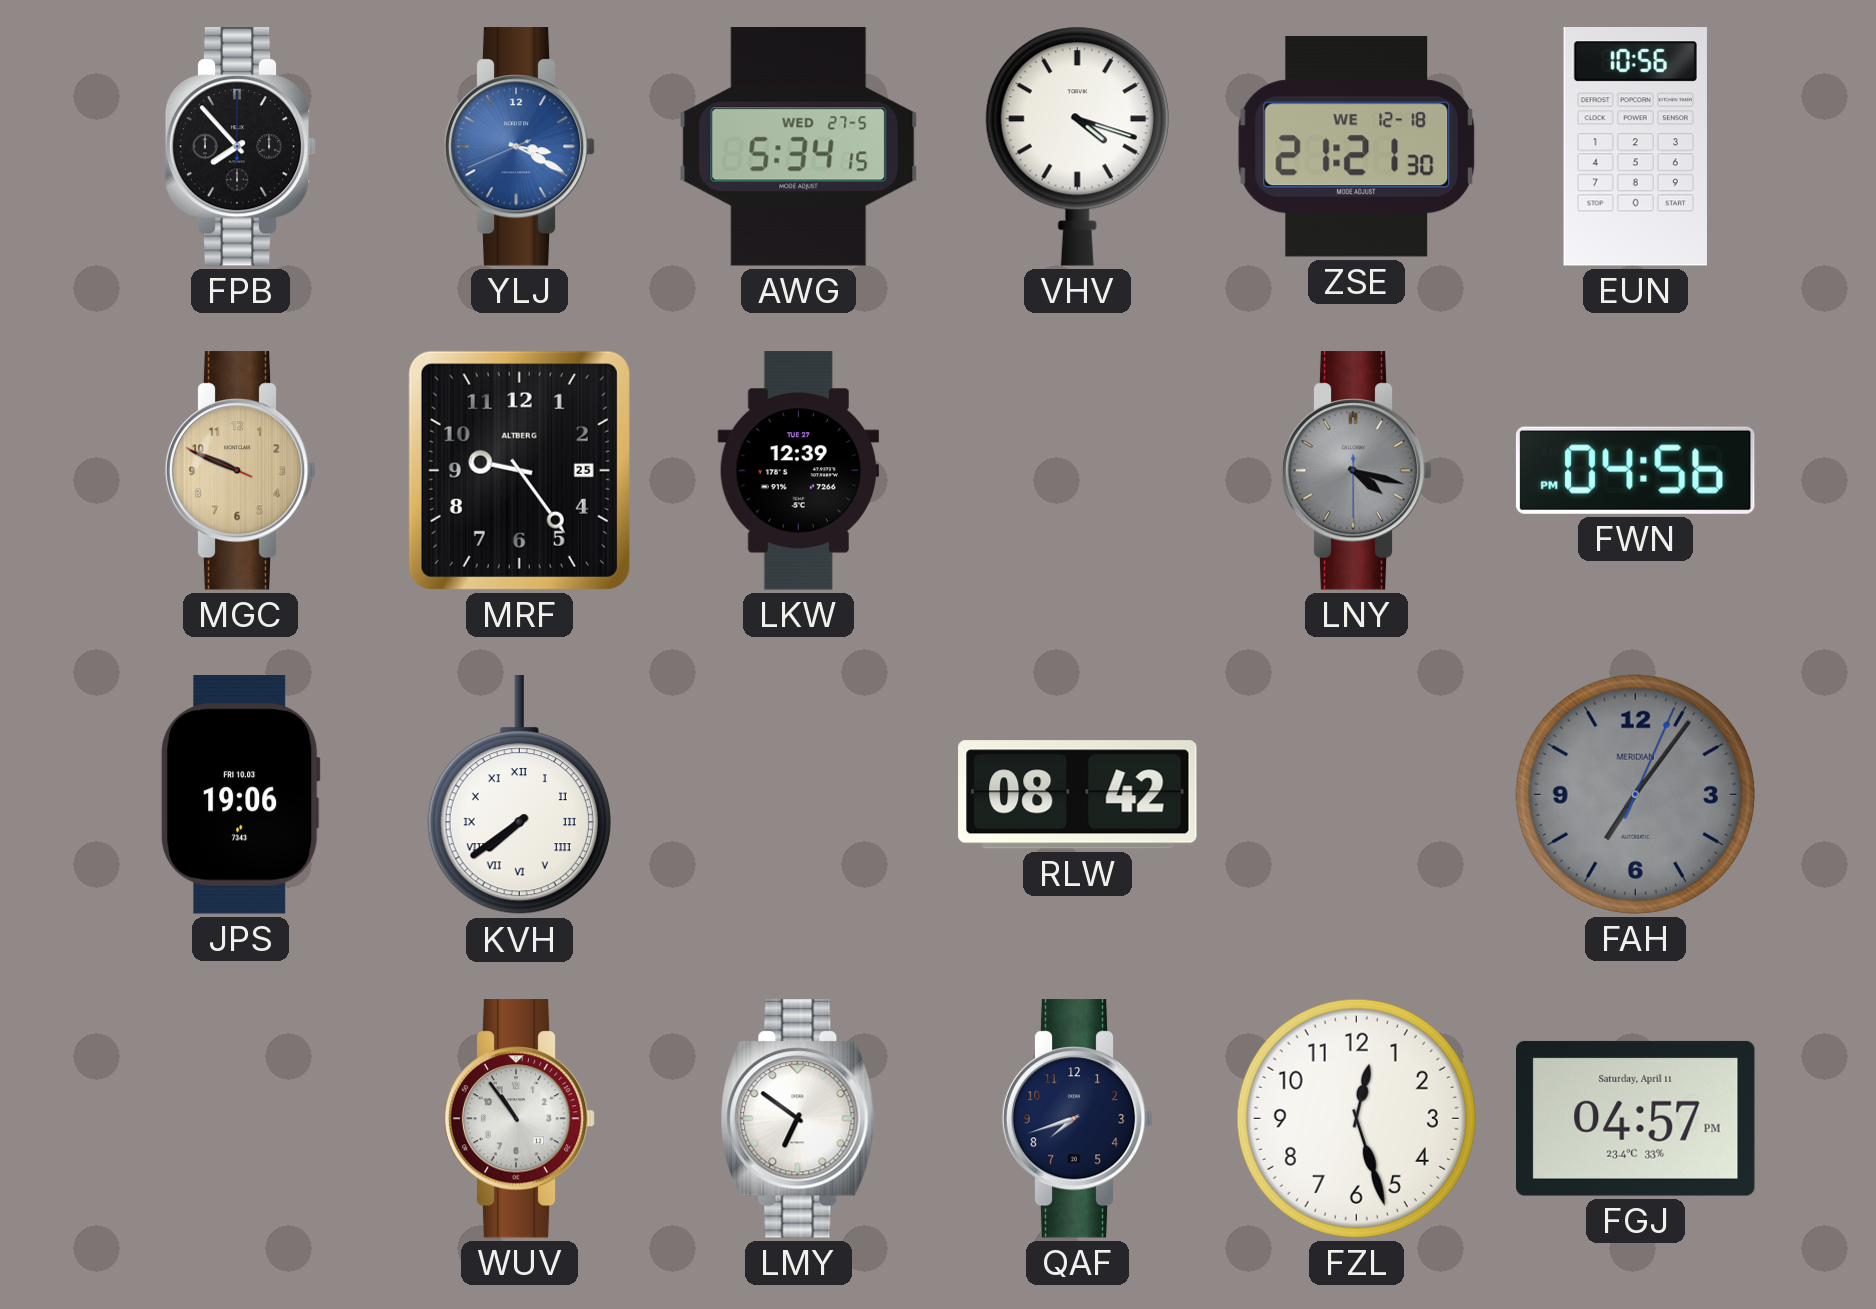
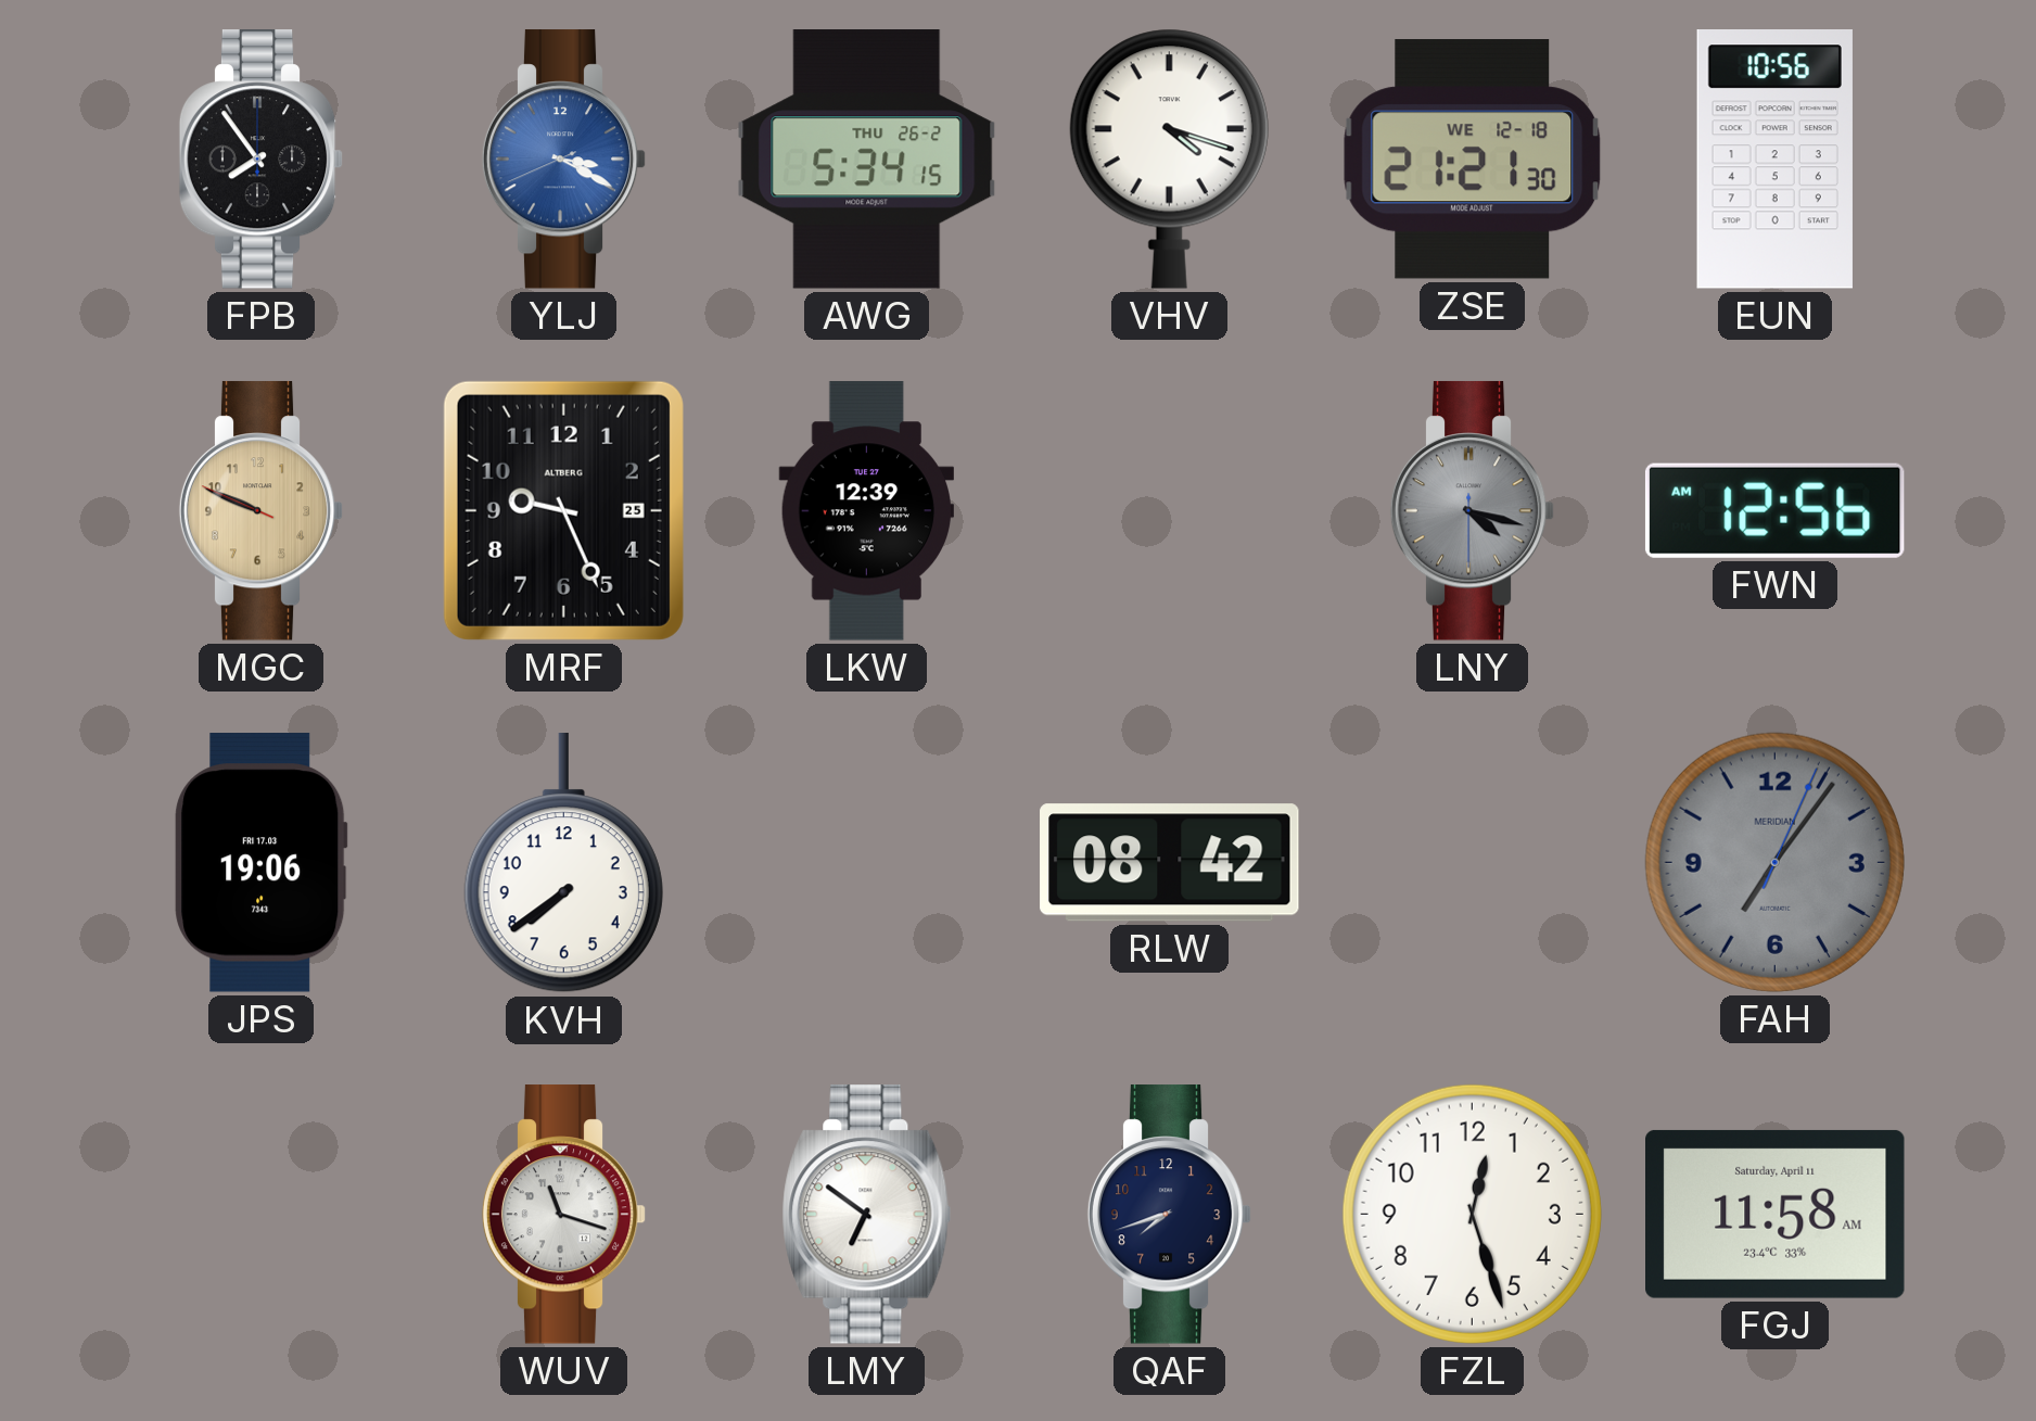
FPB: 7:53 -> 7:54
AWG date: WED 27-5 -> THU 26-2
MRF: 9:24 -> 9:26
FWN: 04:56 -> 12:56
JPS date: FRI 10.03 -> FRI 17.03
KVH numerals: Roman -> Arabic
WUV: 10:54 -> 11:18
FGJ: 04:57 -> 11:58
